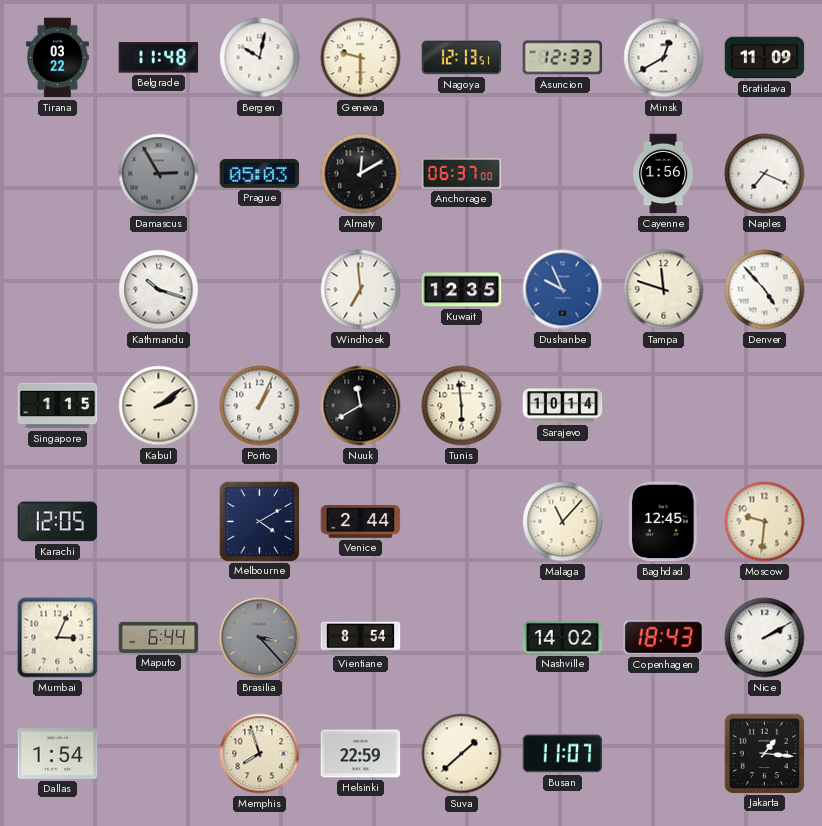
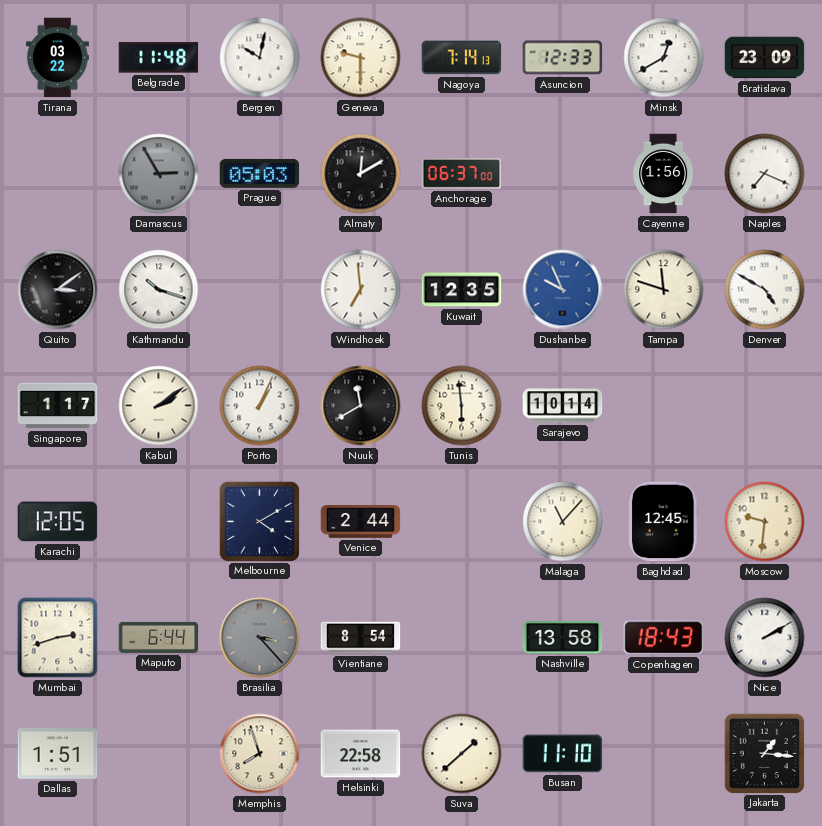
Nagoya: 12:13 -> 7:14
Bratislava: 11:09 -> 23:09
Quito: none -> 3:09
Denver: 4:53 -> 4:50
Singapore: 1:15 -> 1:17
Mumbai: 3:04 -> 2:42
Nashville: 14:02 -> 13:58
Dallas: 1:54 -> 1:51
Helsinki: 22:59 -> 22:58
Busan: 11:07 -> 11:10
